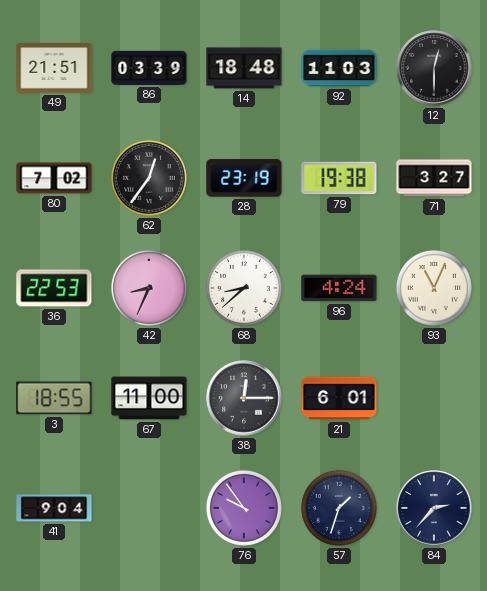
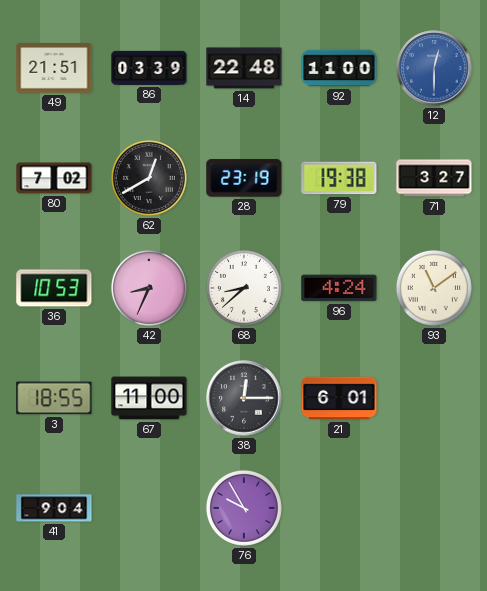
14: 18:48 -> 22:48
92: 11:03 -> 11:00
12 dial: black -> blue
62: 12:36 -> 12:40
36: 22:53 -> 10:53
93: 11:04 -> 11:09
76: 9:54 -> 9:55
57: 1:33 -> none
84: 2:37 -> none
